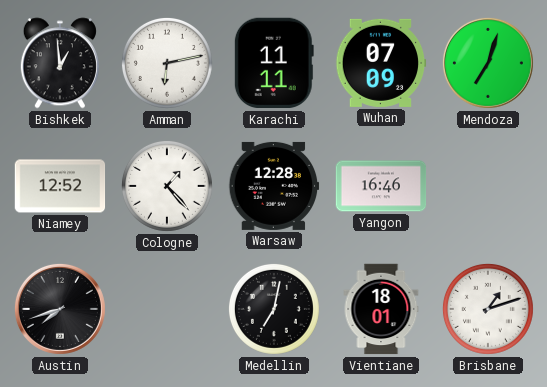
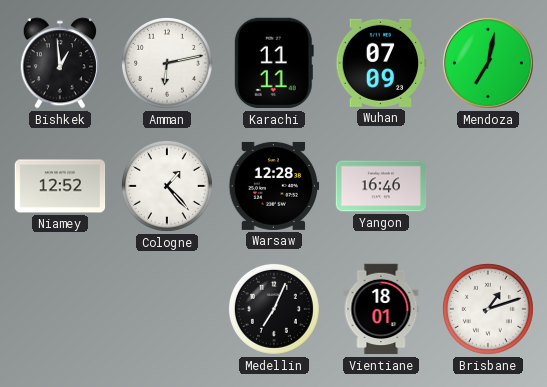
Mendoza: 7:03 -> 7:02
Austin: 7:42 -> none
Medellin: 7:02 -> 7:04
